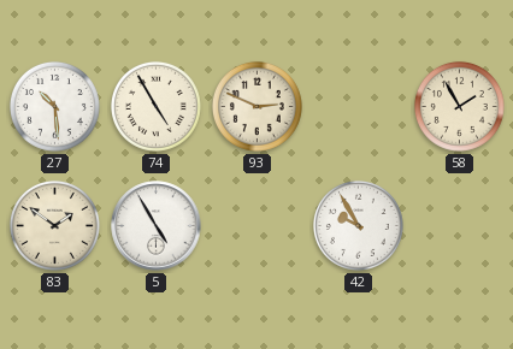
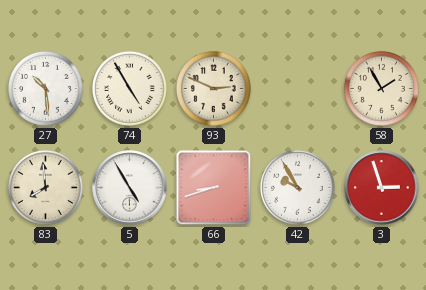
83: 1:51 -> 7:59
66: none -> 8:42
3: none -> 2:57
